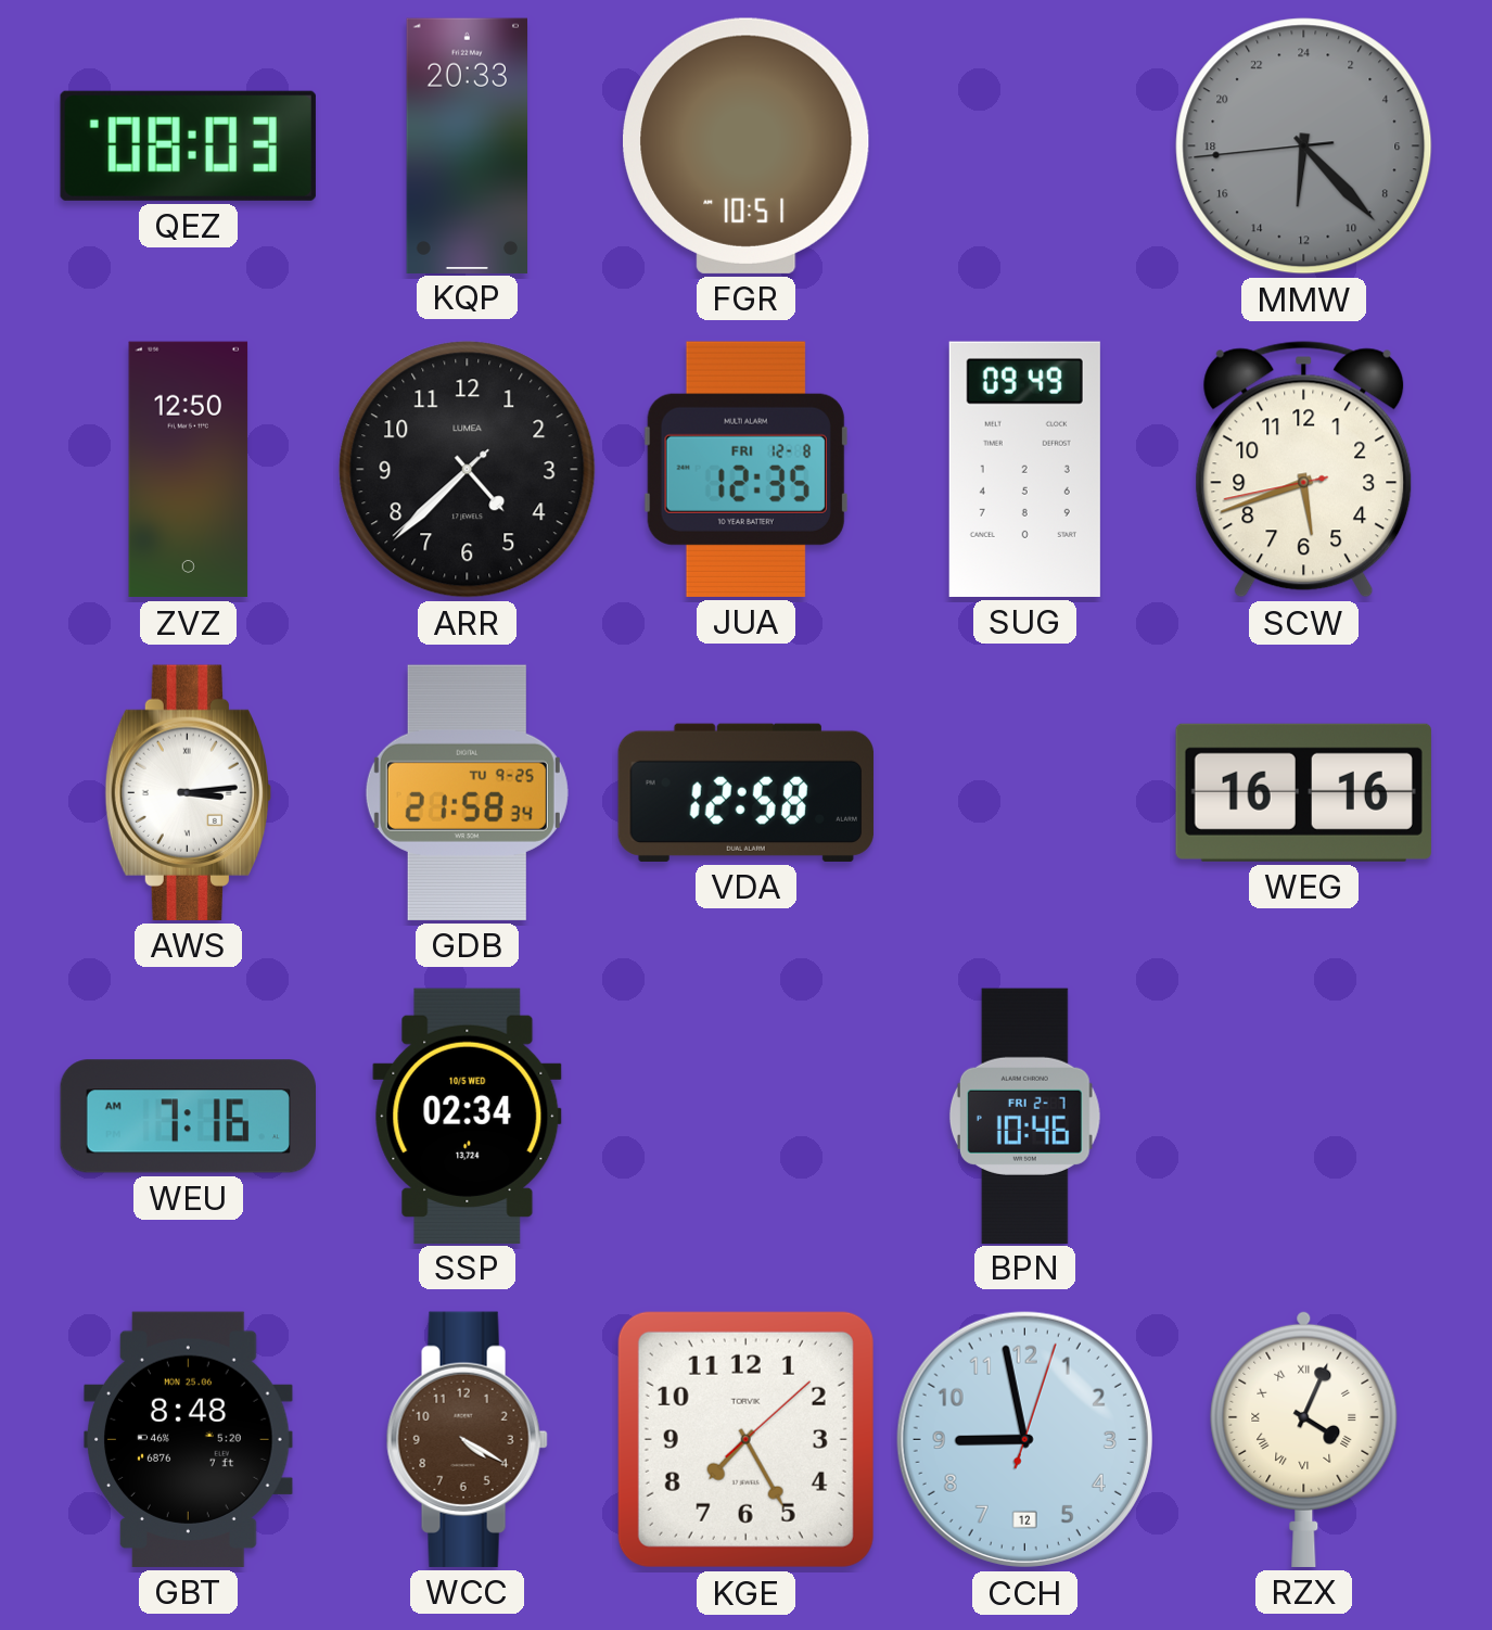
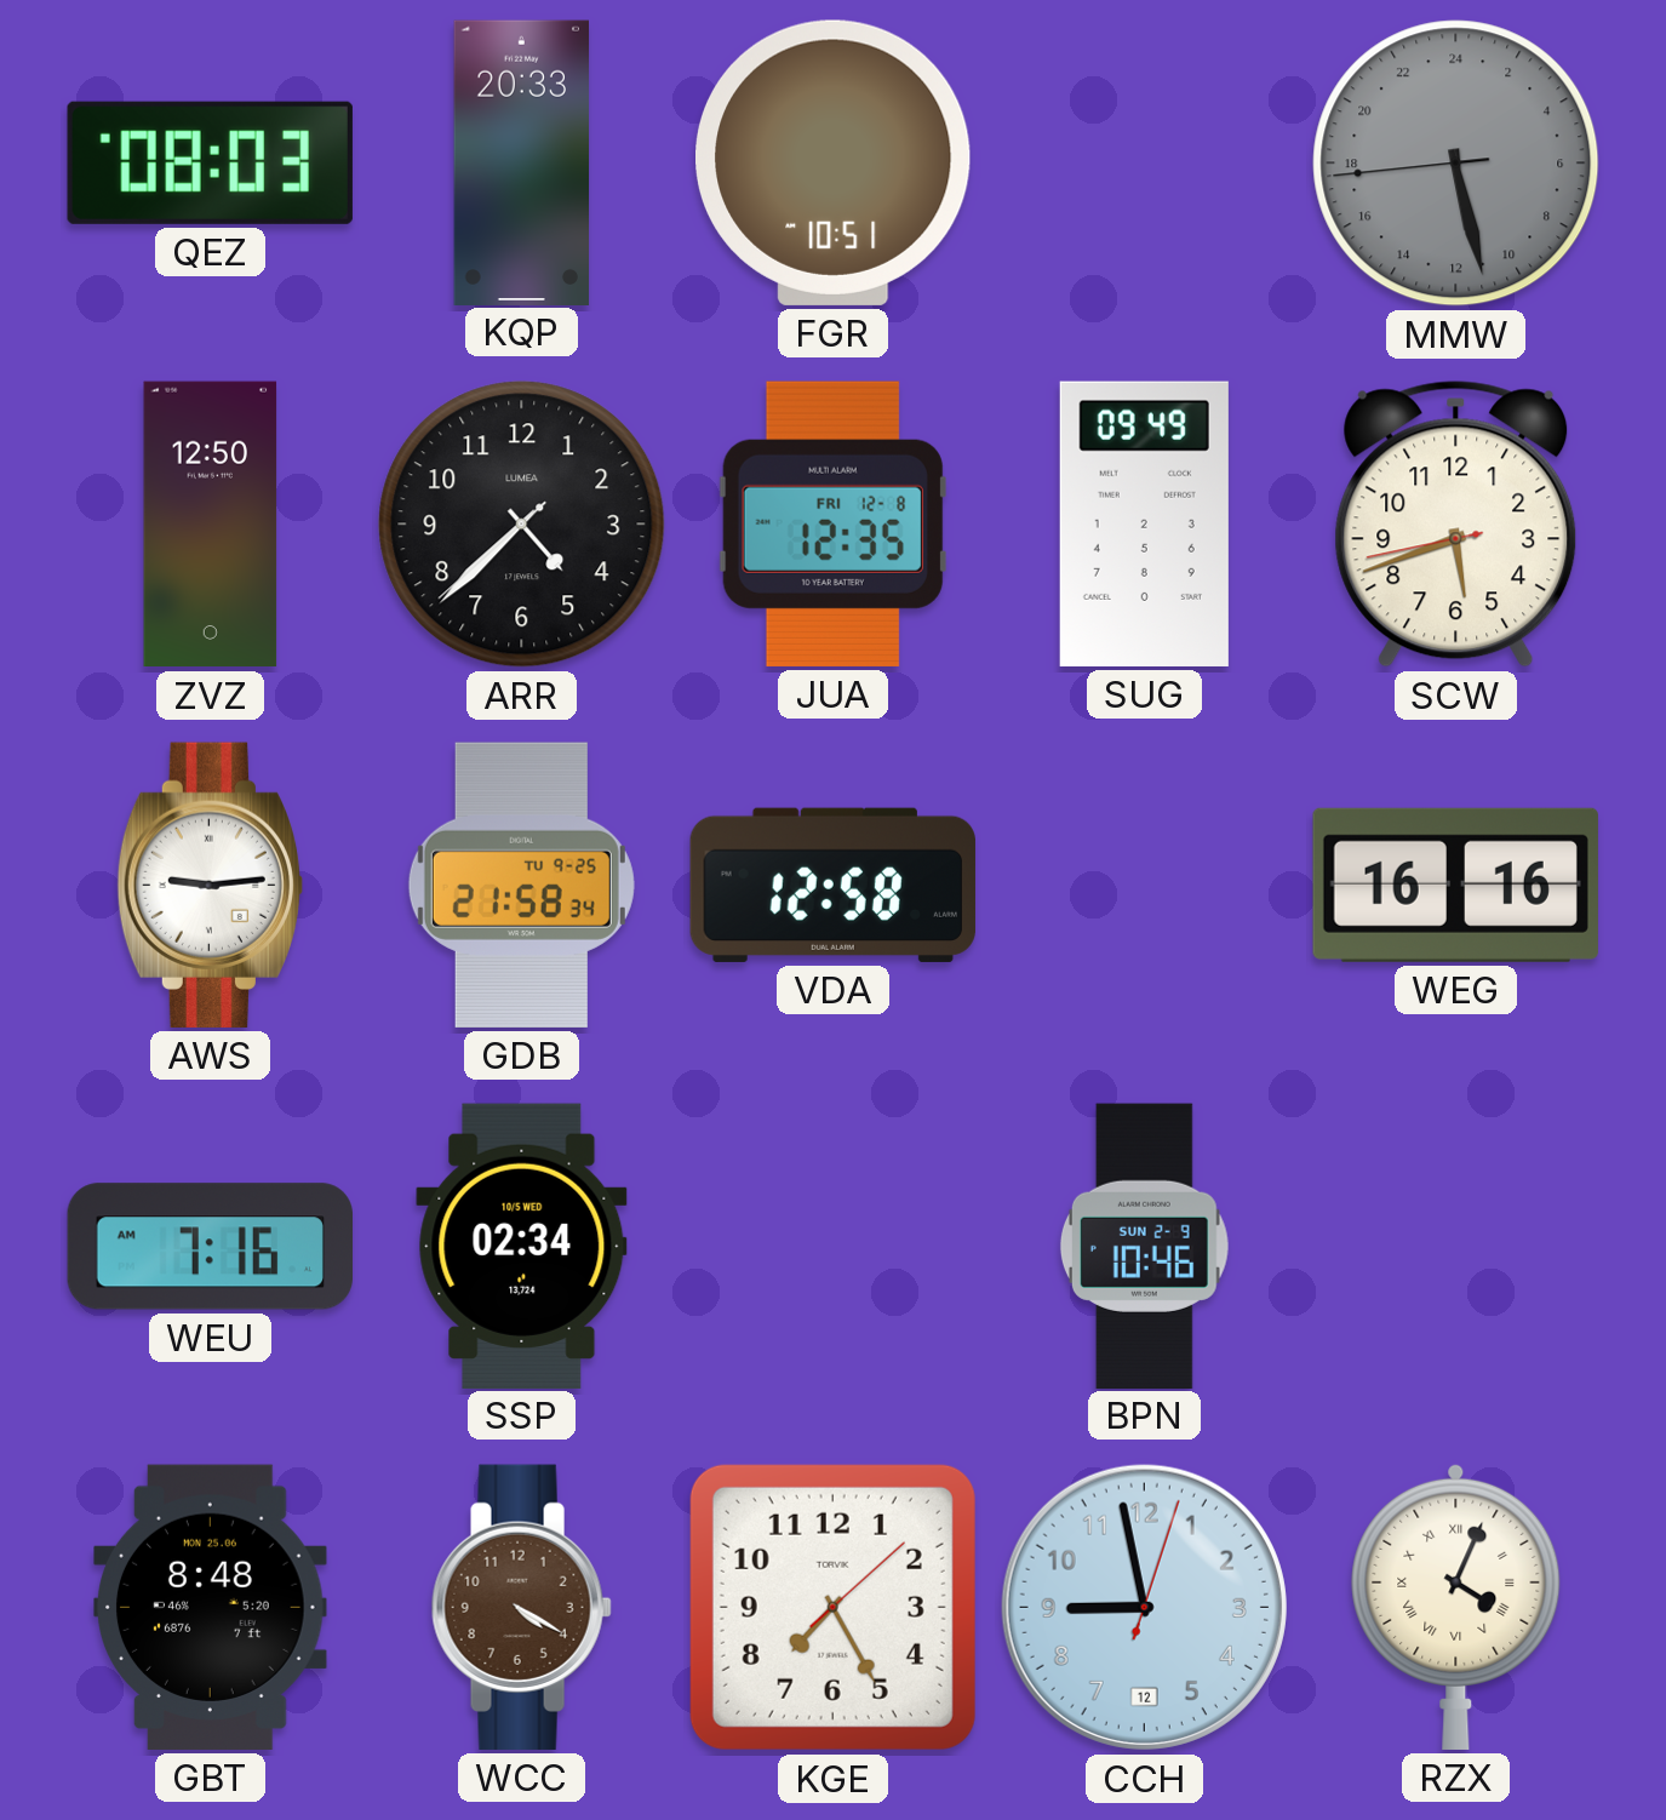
MMW: 12:22 -> 11:27
AWS: 3:14 -> 9:14
BPN date: FRI 2-7 -> SUN 2-9
